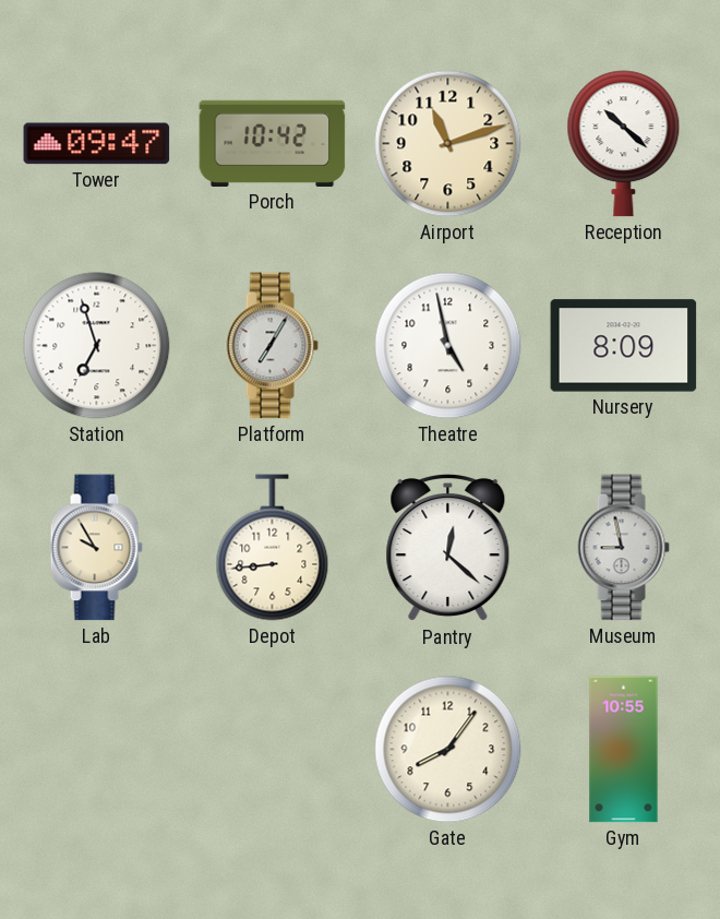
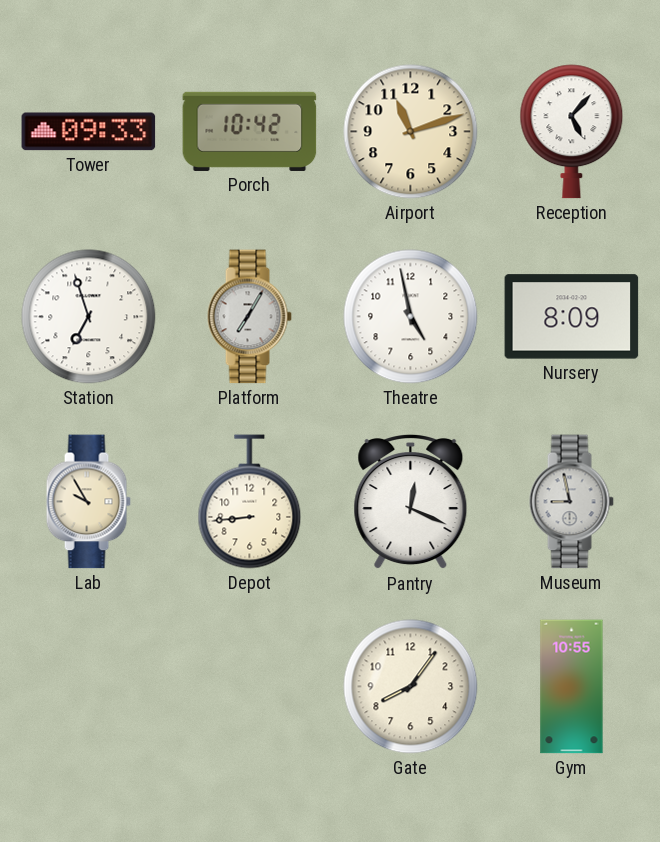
Tower: 09:47 -> 09:33
Reception: 10:22 -> 5:07
Pantry: 12:22 -> 12:19
